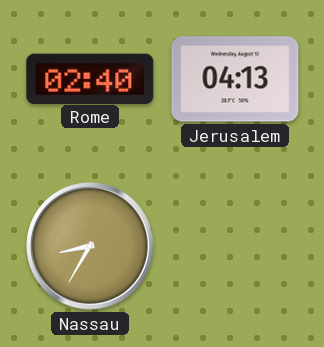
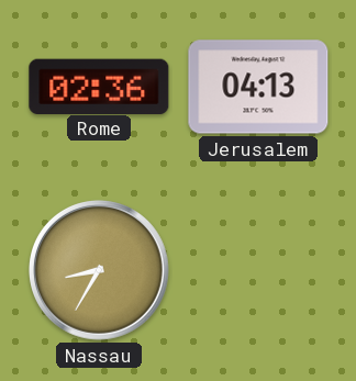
Rome: 02:40 -> 02:36
